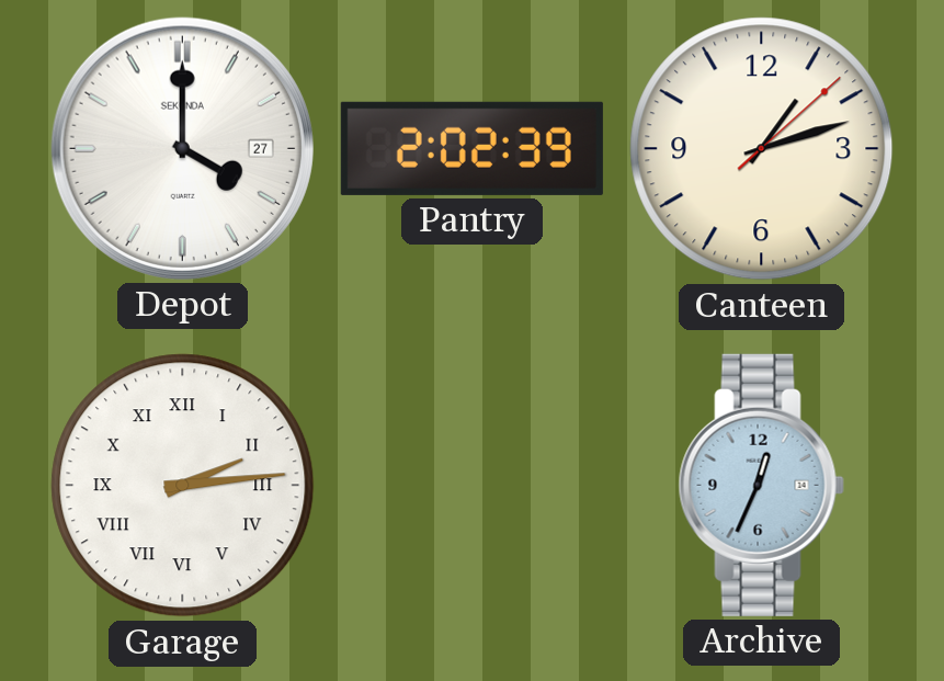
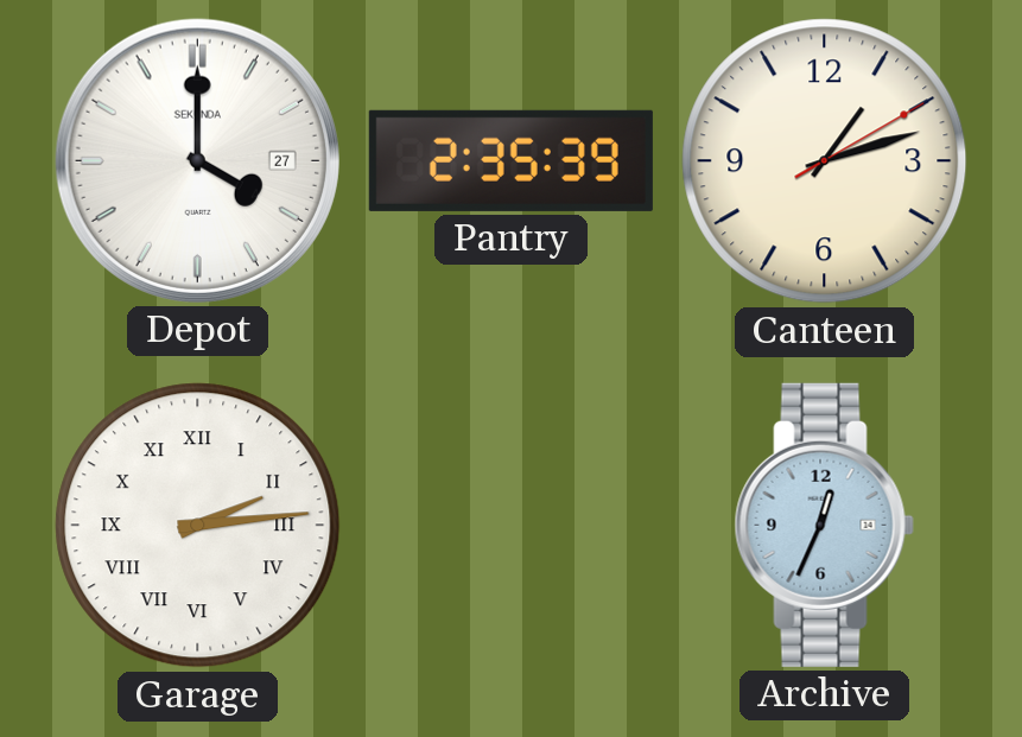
Pantry: 2:02 -> 2:35
Canteen: 1:12:08 -> 1:12:10
